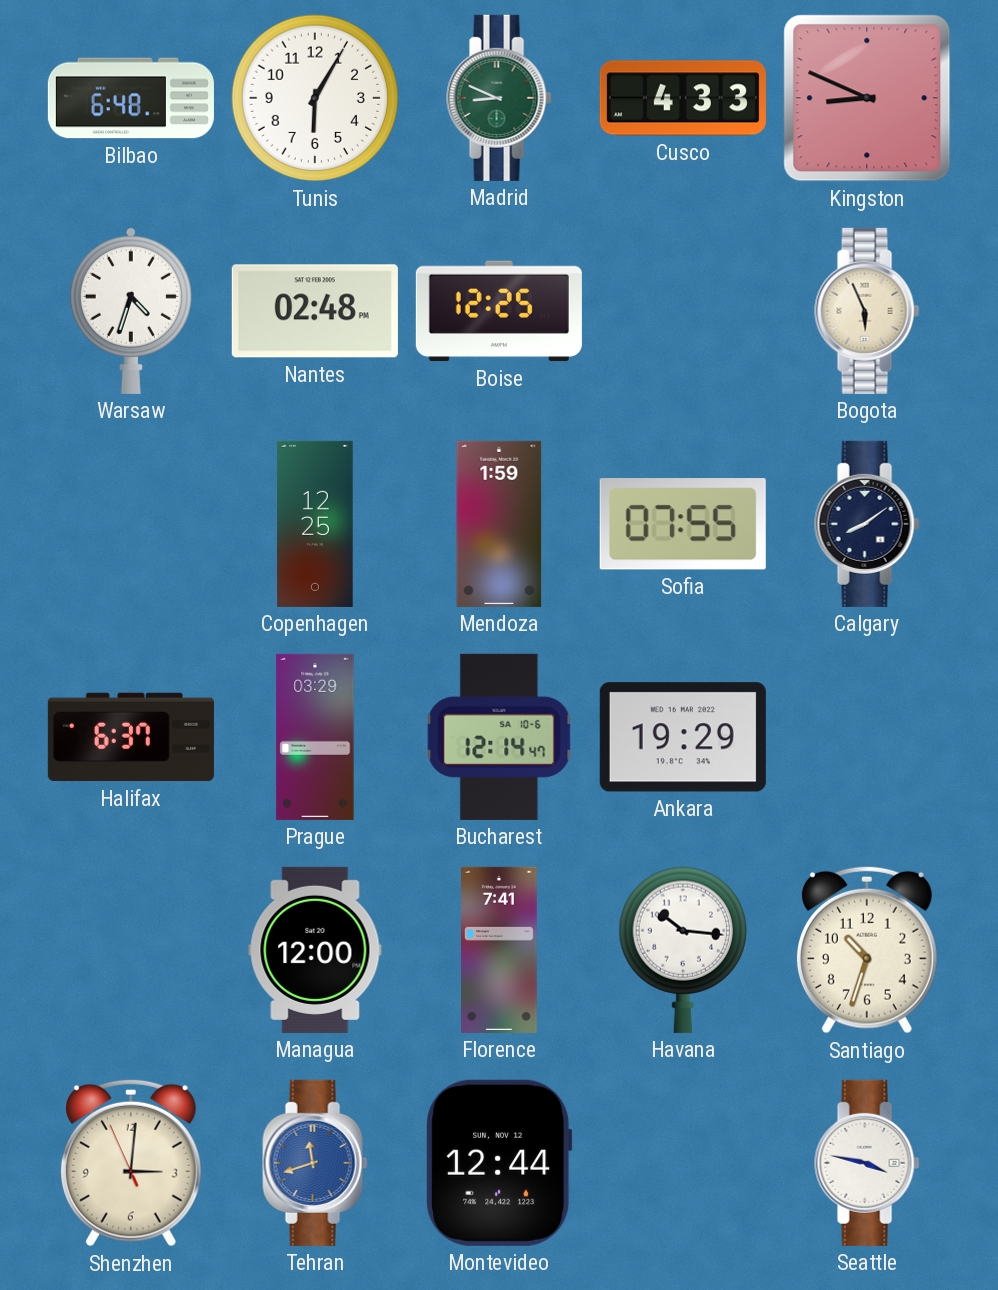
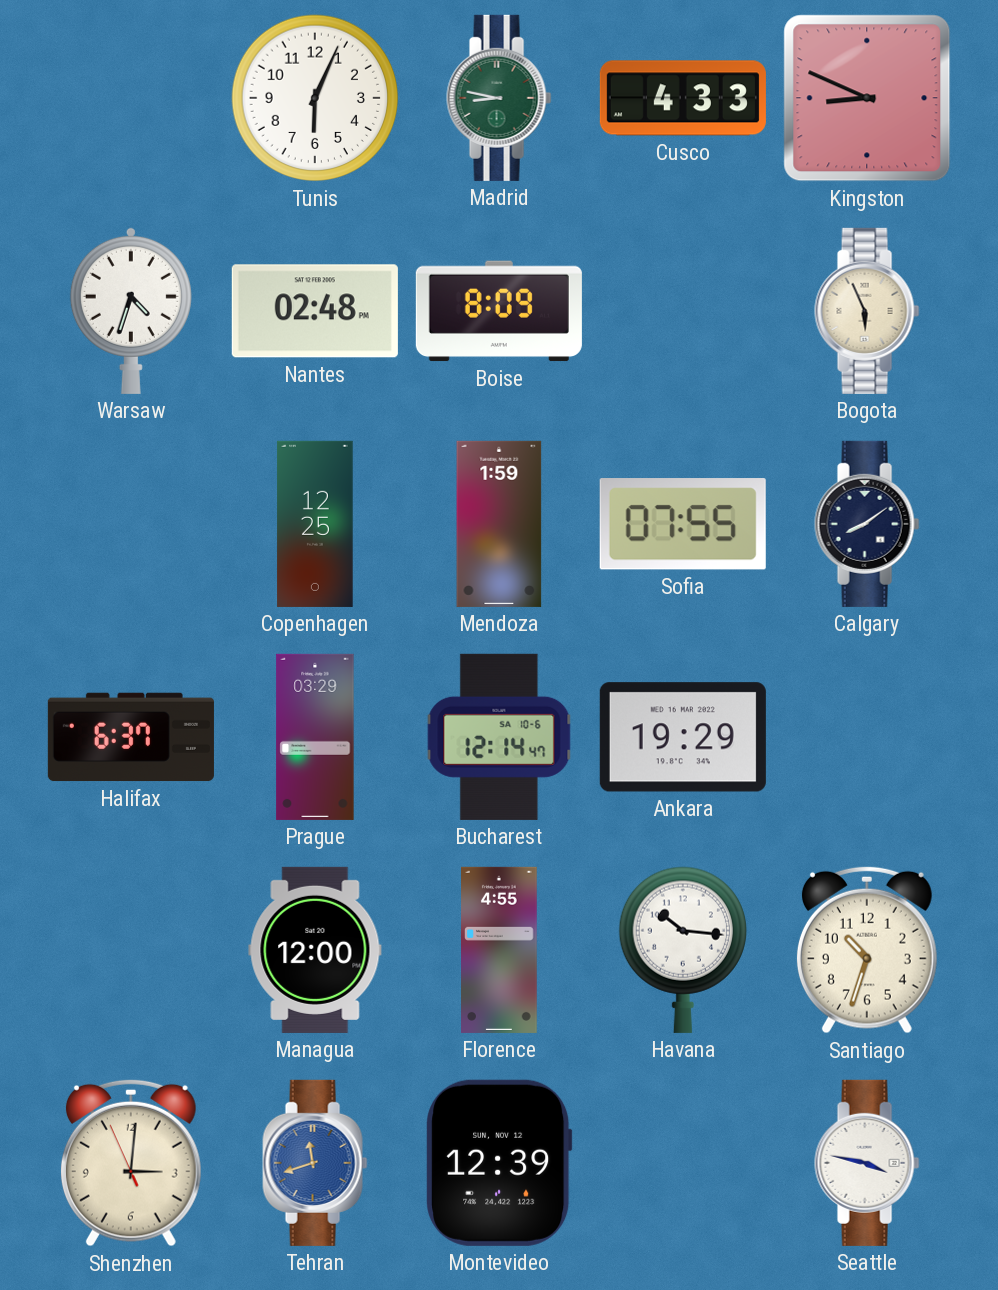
Bilbao: 6:48 -> none
Tunis: 6:05 -> 6:04
Madrid: 8:49 -> 8:47
Boise: 12:25 -> 8:09
Florence: 7:41 -> 4:55
Montevideo: 12:44 -> 12:39
